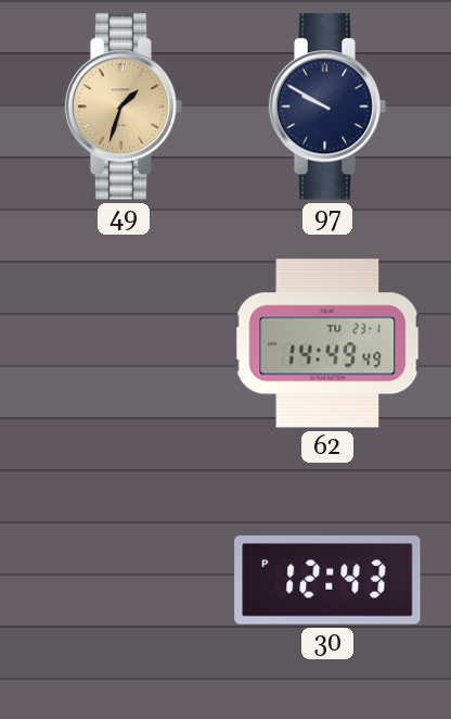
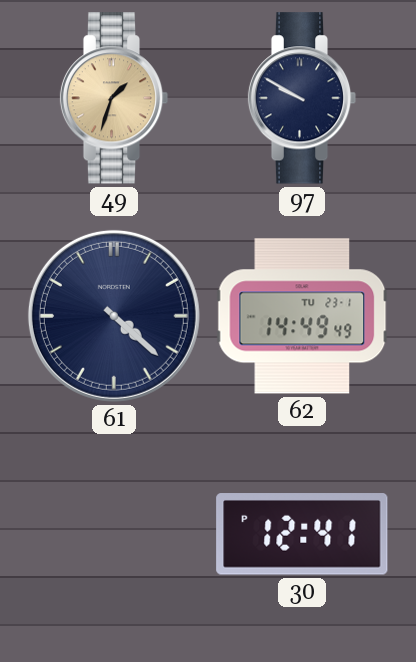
61: none -> 4:22
30: 12:43 -> 12:41
